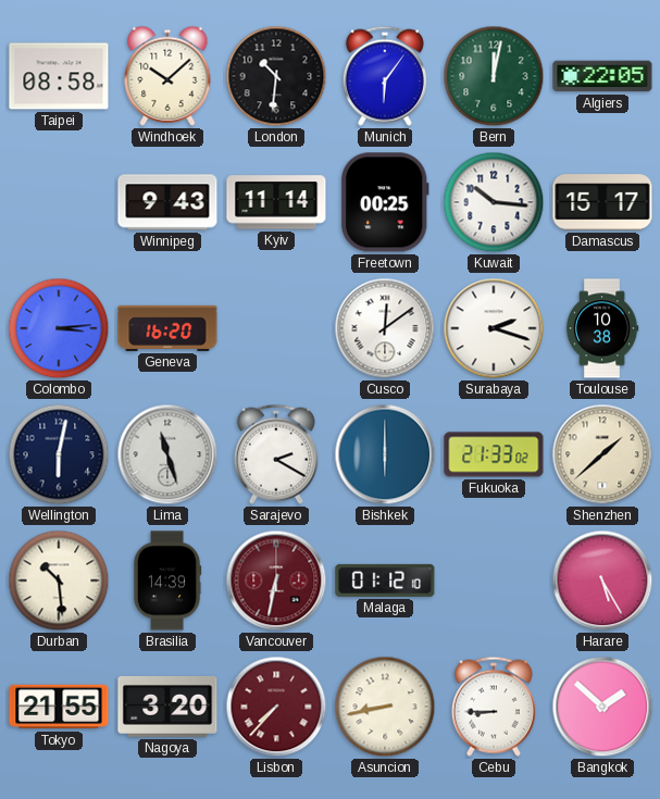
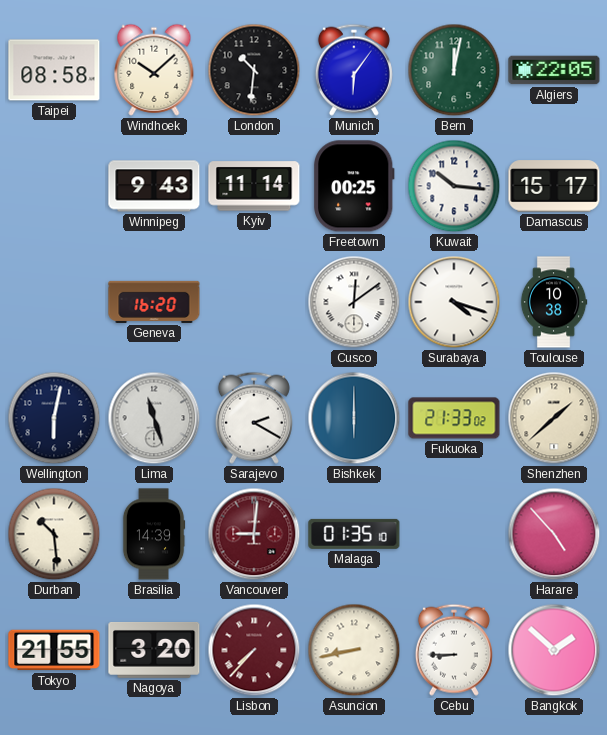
Colombo: 3:14 -> none
Surabaya: 2:18 -> 4:18
Vancouver: 6:32 -> 9:01
Malaga: 01:12 -> 01:35
Harare: 5:25 -> 4:53
